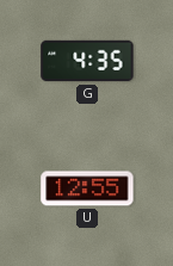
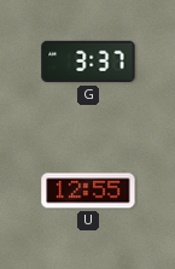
G: 4:35 -> 3:37
